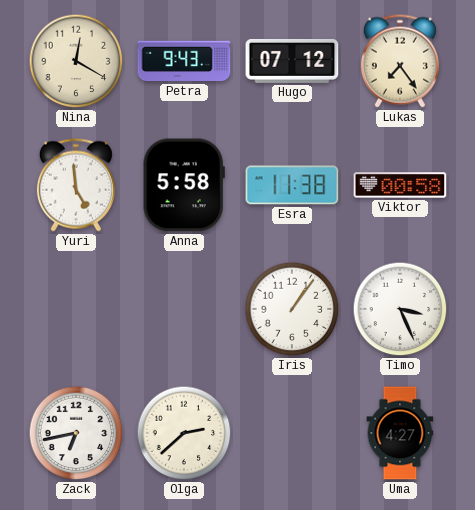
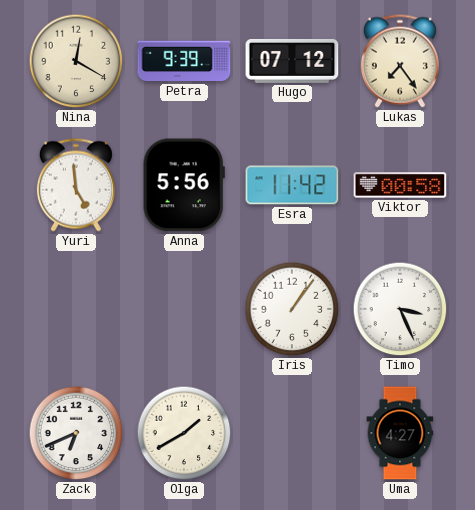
Petra: 9:43 -> 9:39
Anna: 5:58 -> 5:56
Esra: 11:38 -> 11:42
Zack: 6:43 -> 6:41
Olga: 2:38 -> 1:40
